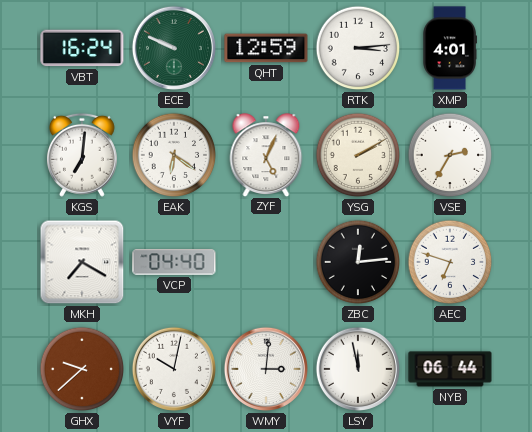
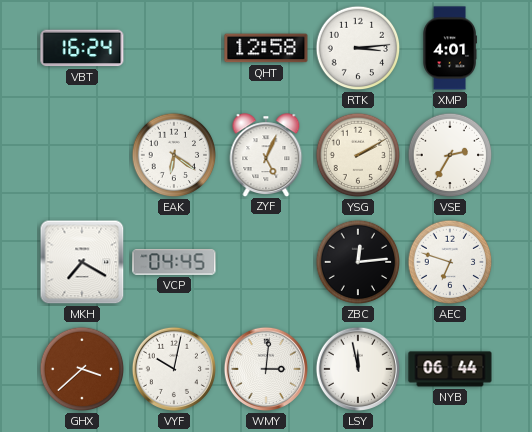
ECE: 9:49 -> none
QHT: 12:59 -> 12:58
KGS: 7:01 -> none
VCP: 04:40 -> 04:45
GHX: 9:38 -> 3:38
